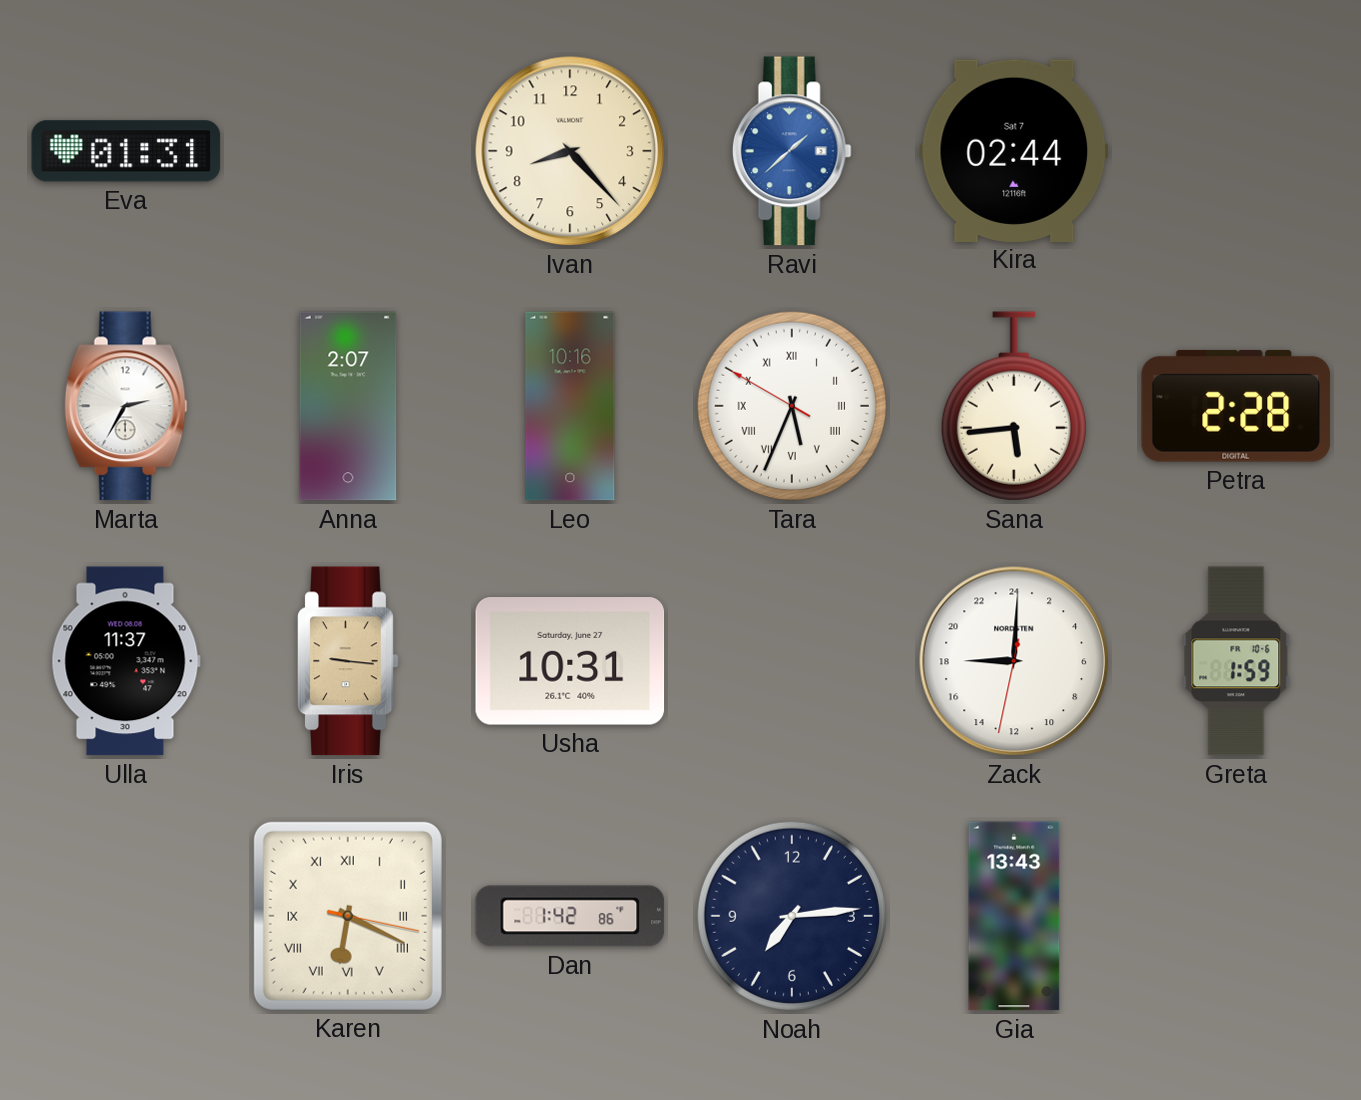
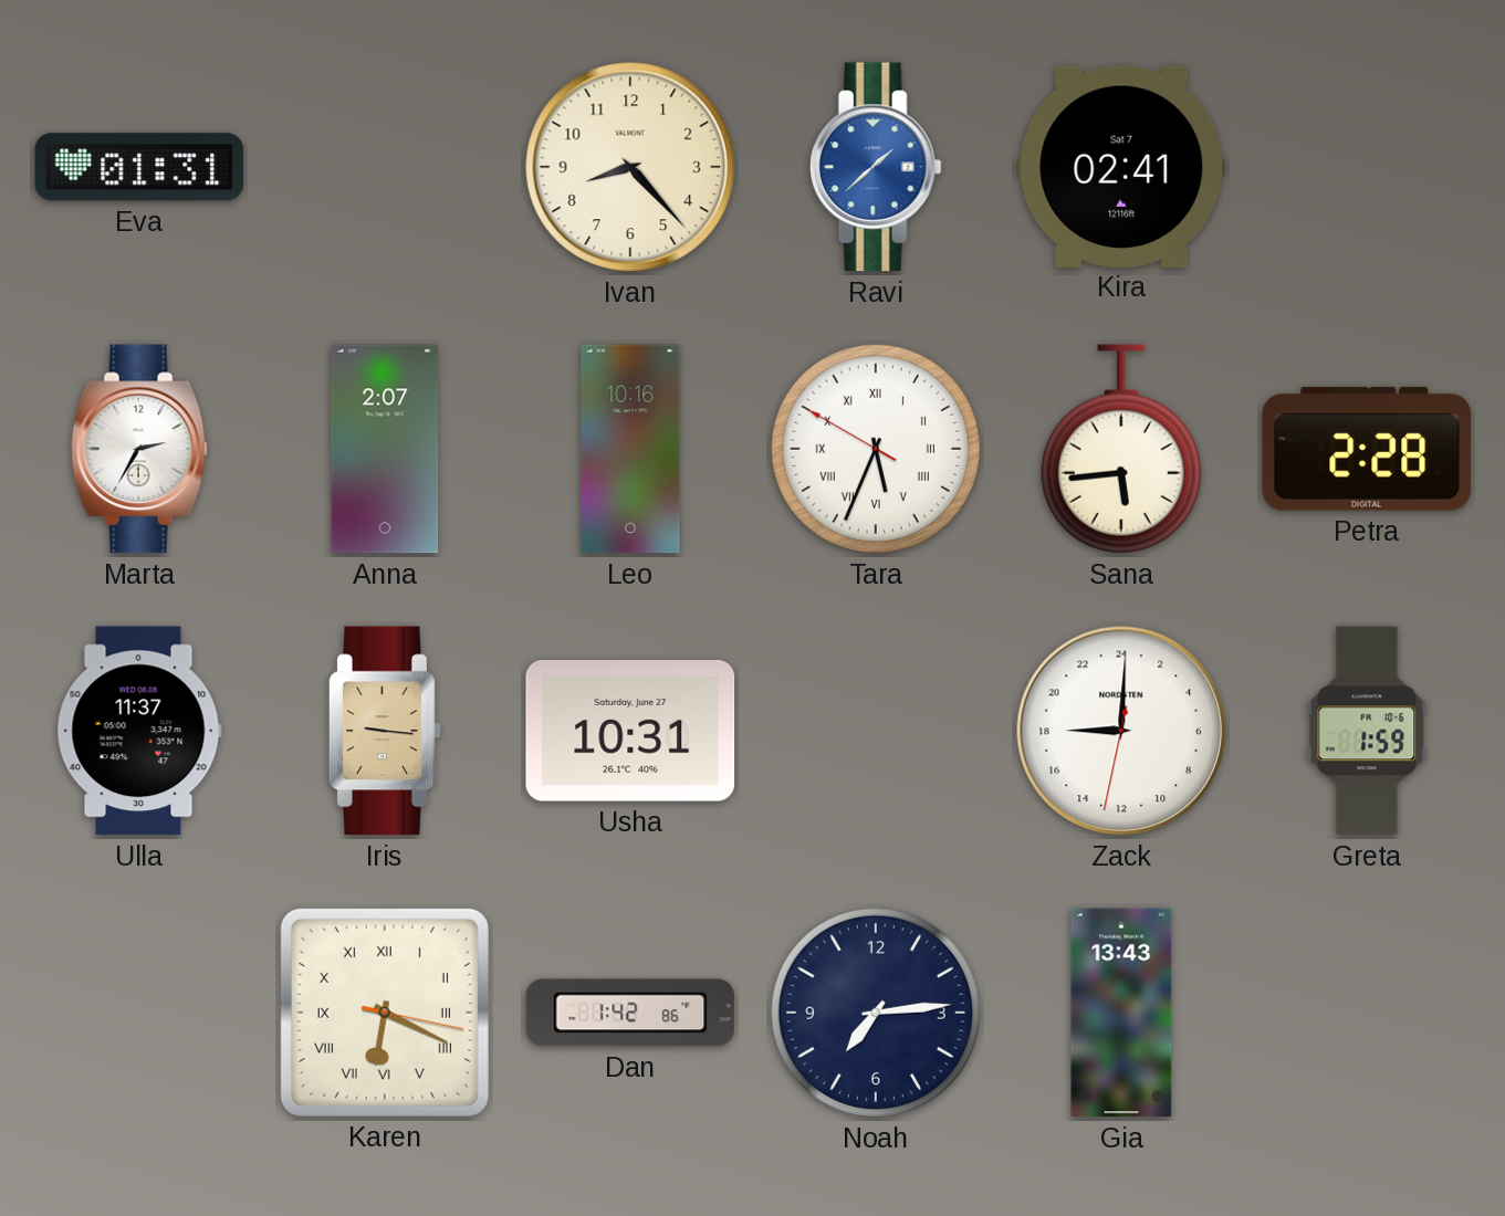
Kira: 02:44 -> 02:41
